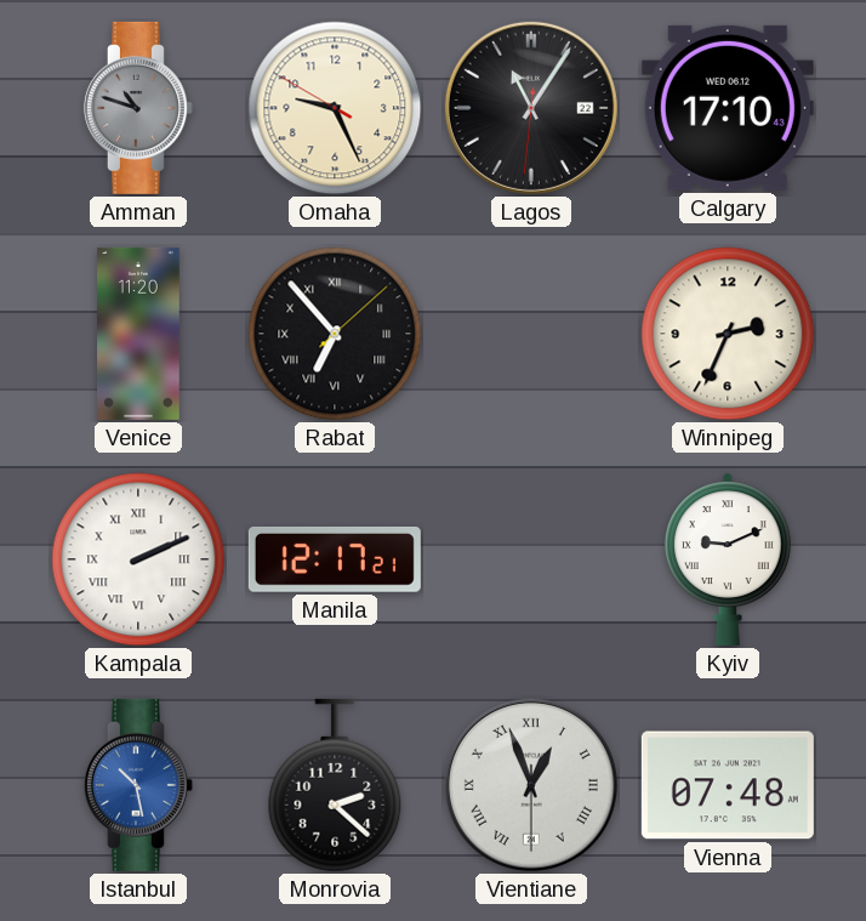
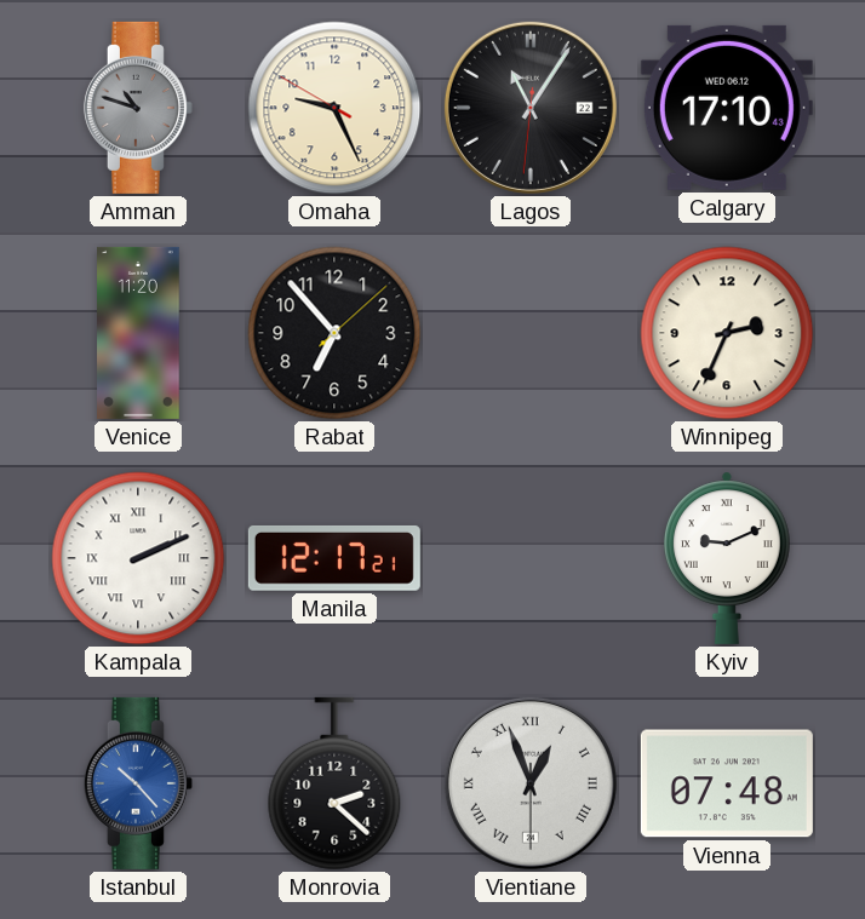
Rabat numerals: Roman -> Arabic
Istanbul: 10:28 -> 10:23
